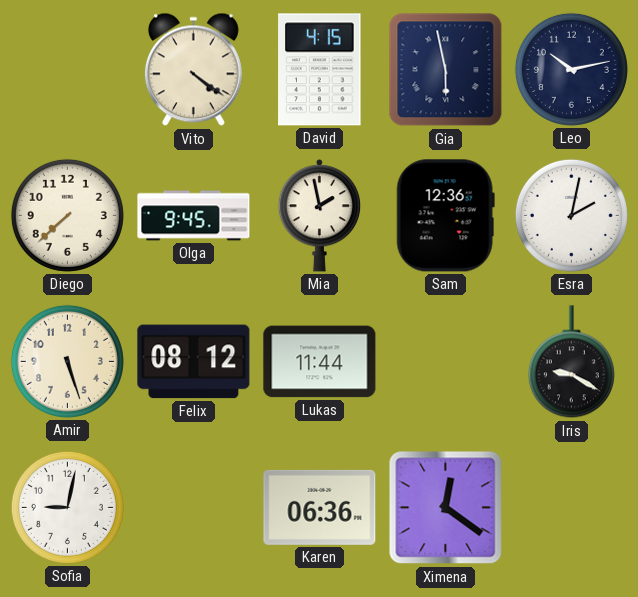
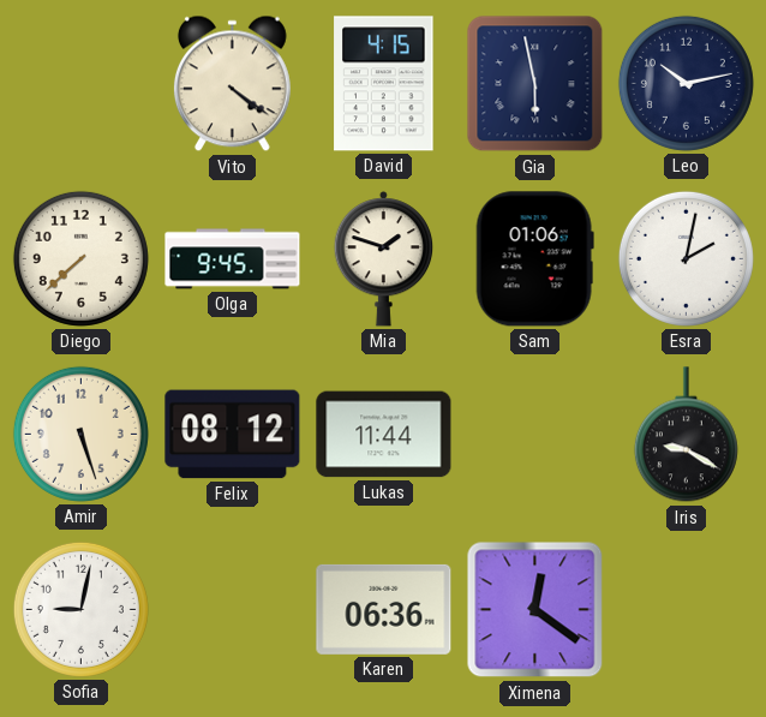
Mia: 1:58 -> 1:48
Sam: 12:36 -> 01:06
